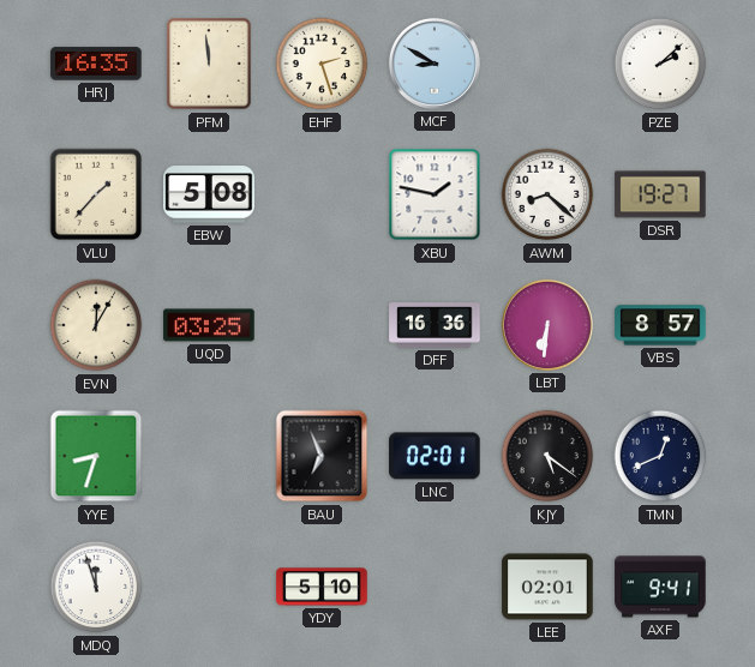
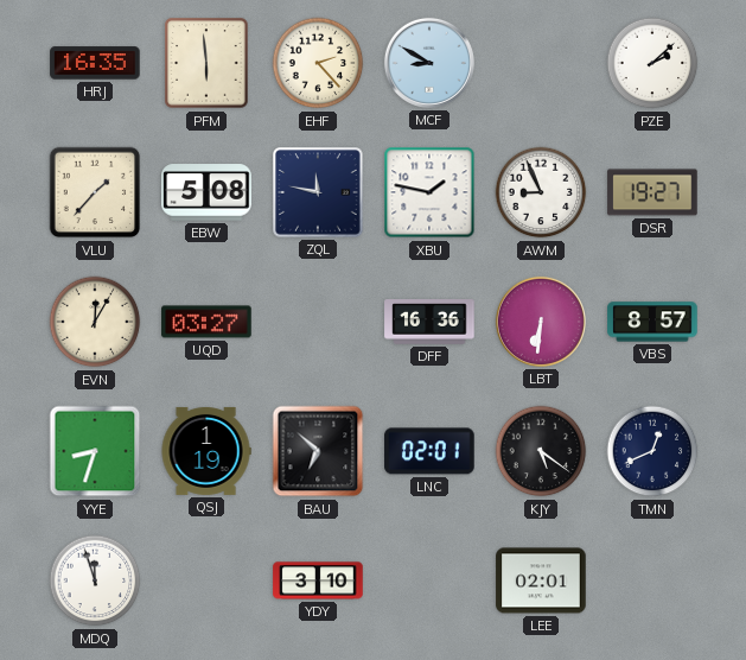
PFM: 11:59 -> 5:59
EHF: 2:27 -> 2:23
ZQL: none -> 11:47
AWM: 8:22 -> 8:56
UQD: 03:25 -> 03:27
QSJ: none -> 1:19
BAU: 6:56 -> 6:52
YDY: 5:10 -> 3:10
AXF: 9:41 -> none
